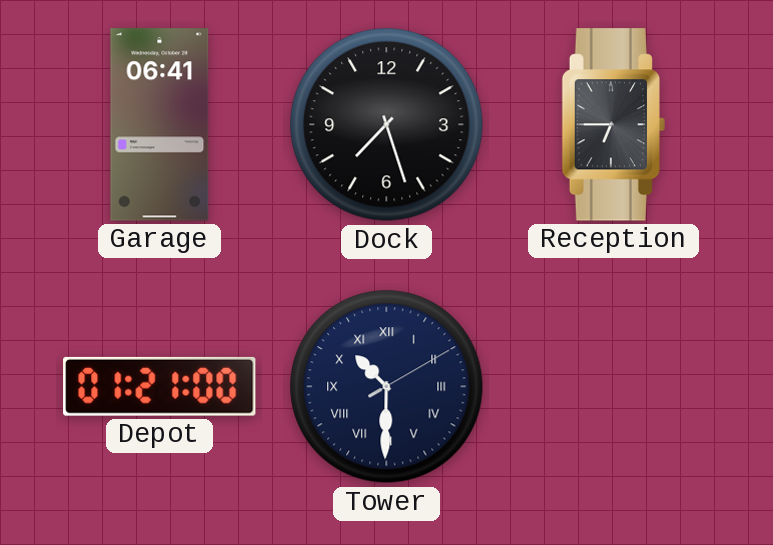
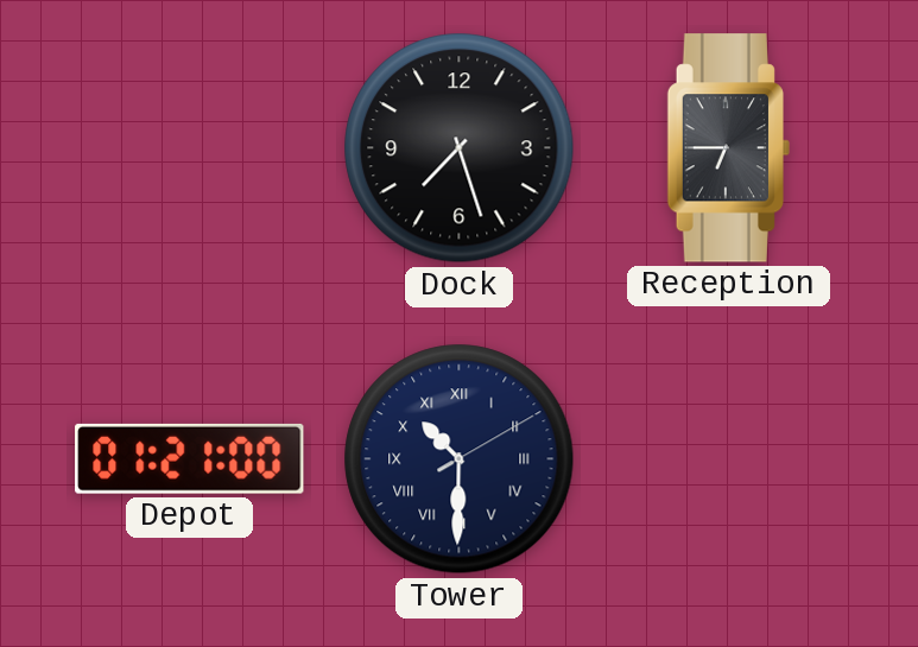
Garage: 06:41 -> none
